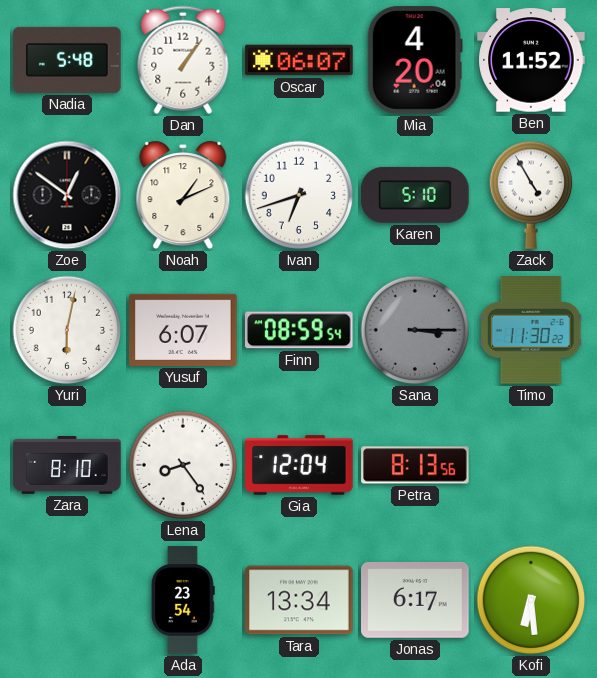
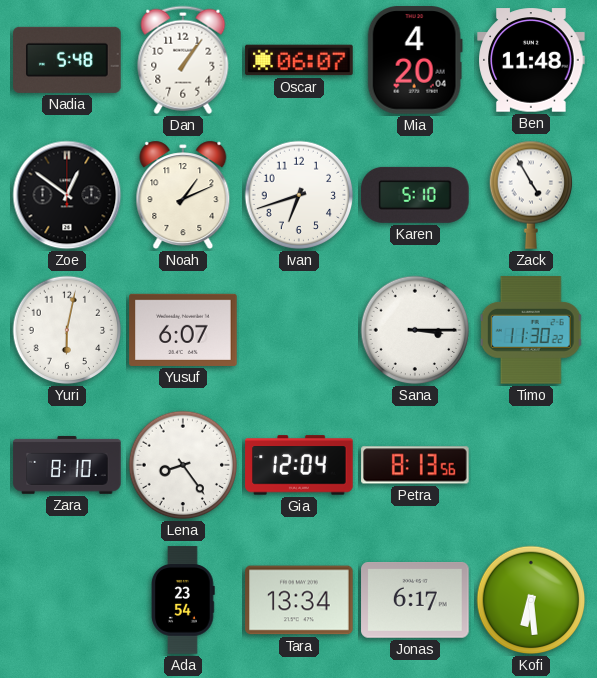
Ben: 11:52 -> 11:48
Finn: 08:59 -> none
Sana dial: grey -> white
